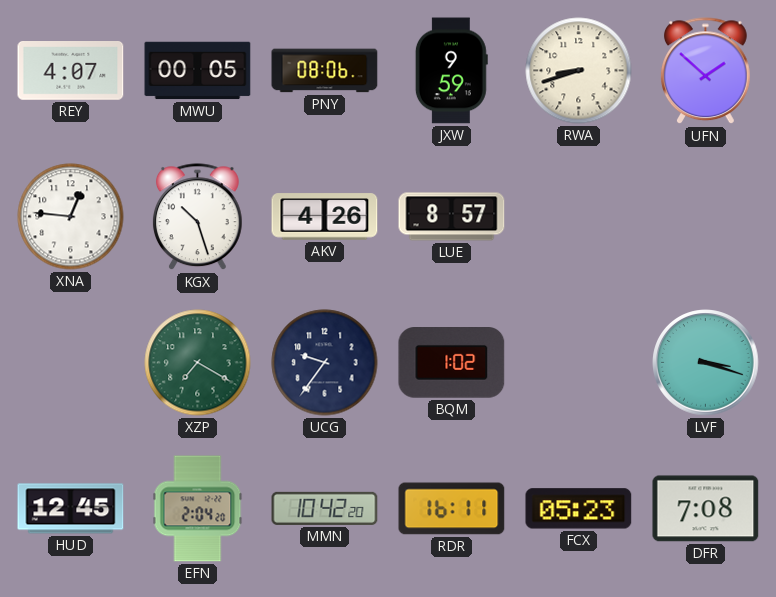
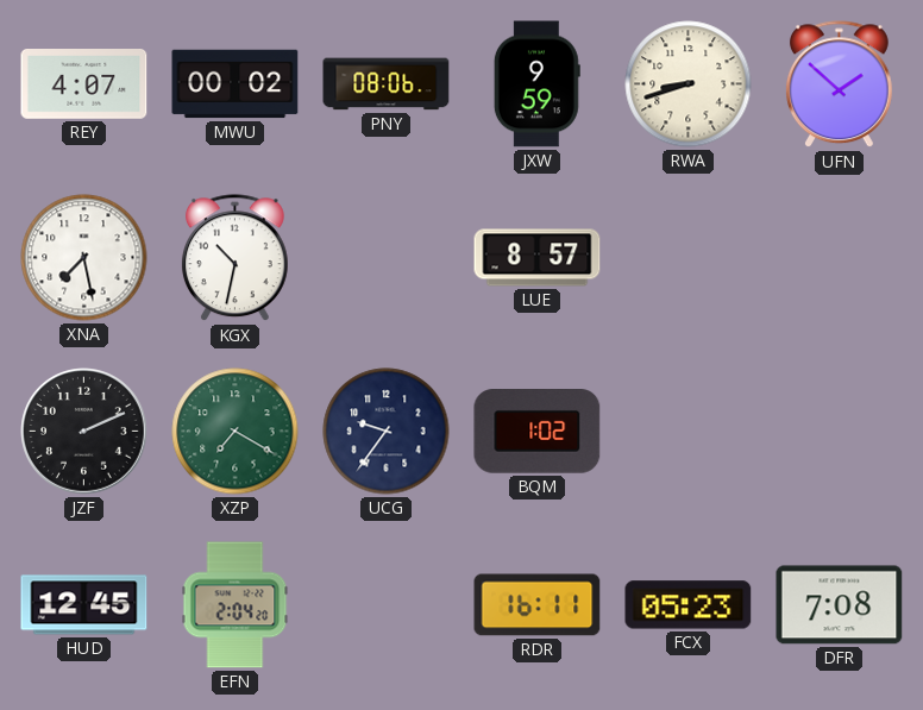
MWU: 00:05 -> 00:02
XNA: 12:46 -> 7:28
KGX: 10:27 -> 10:32
AKV: 4:26 -> none
JZF: none -> 2:11
LVF: 3:18 -> none
MMN: 10:42 -> none
